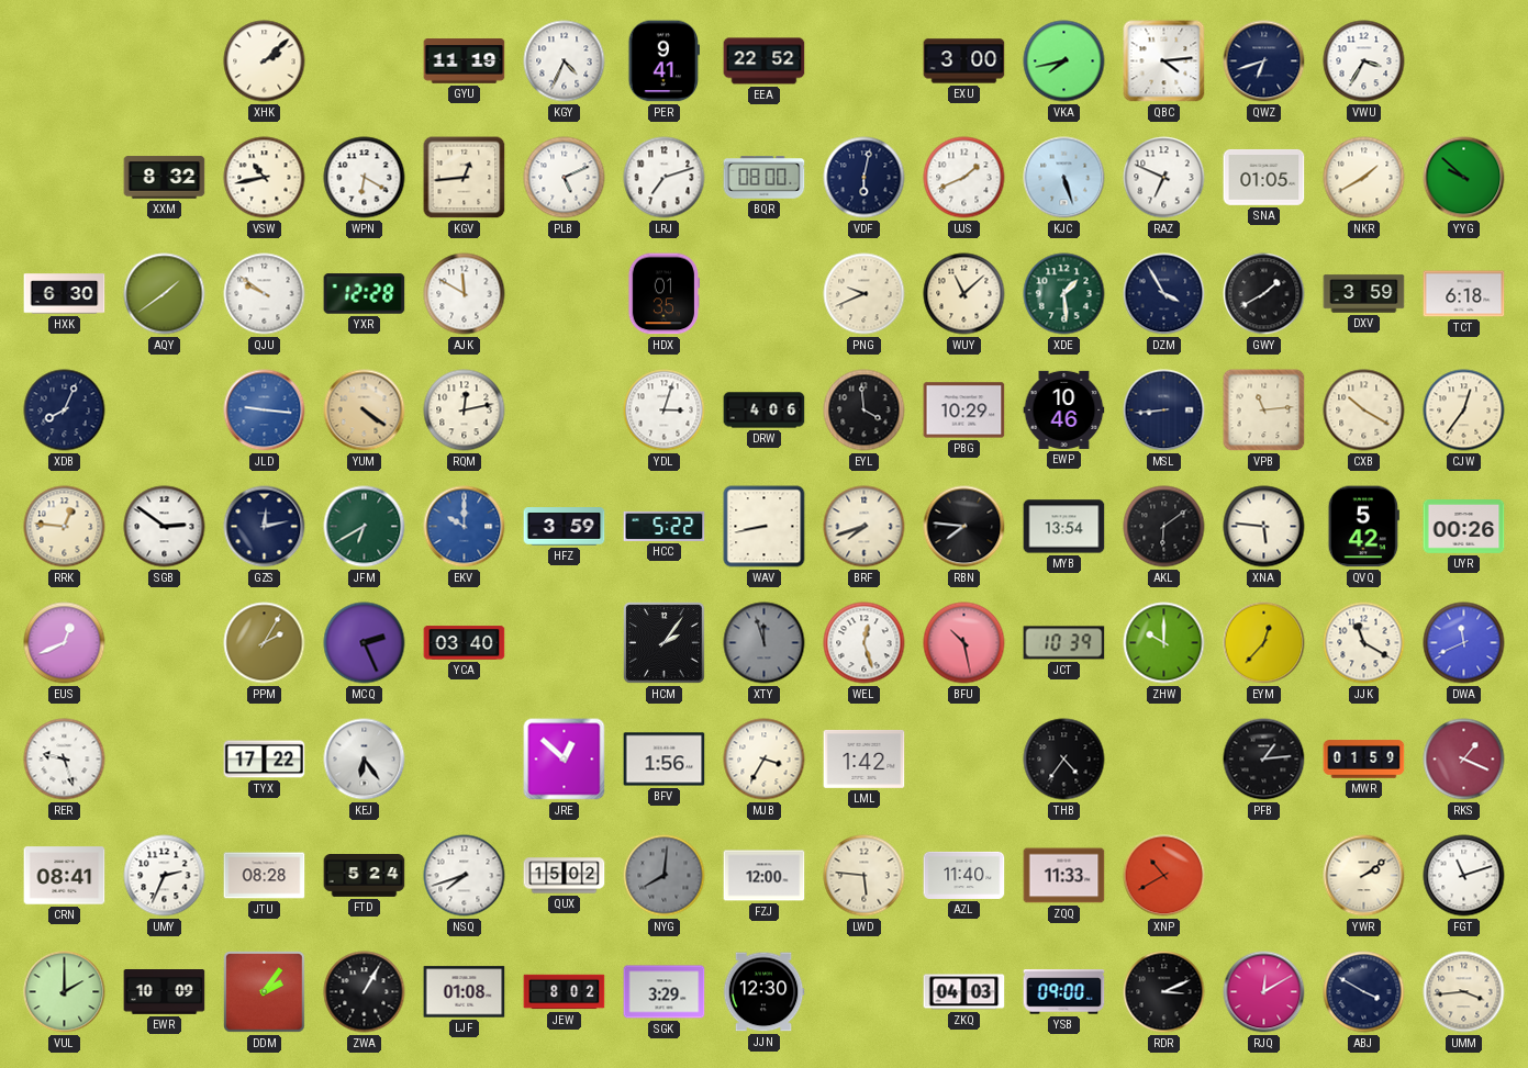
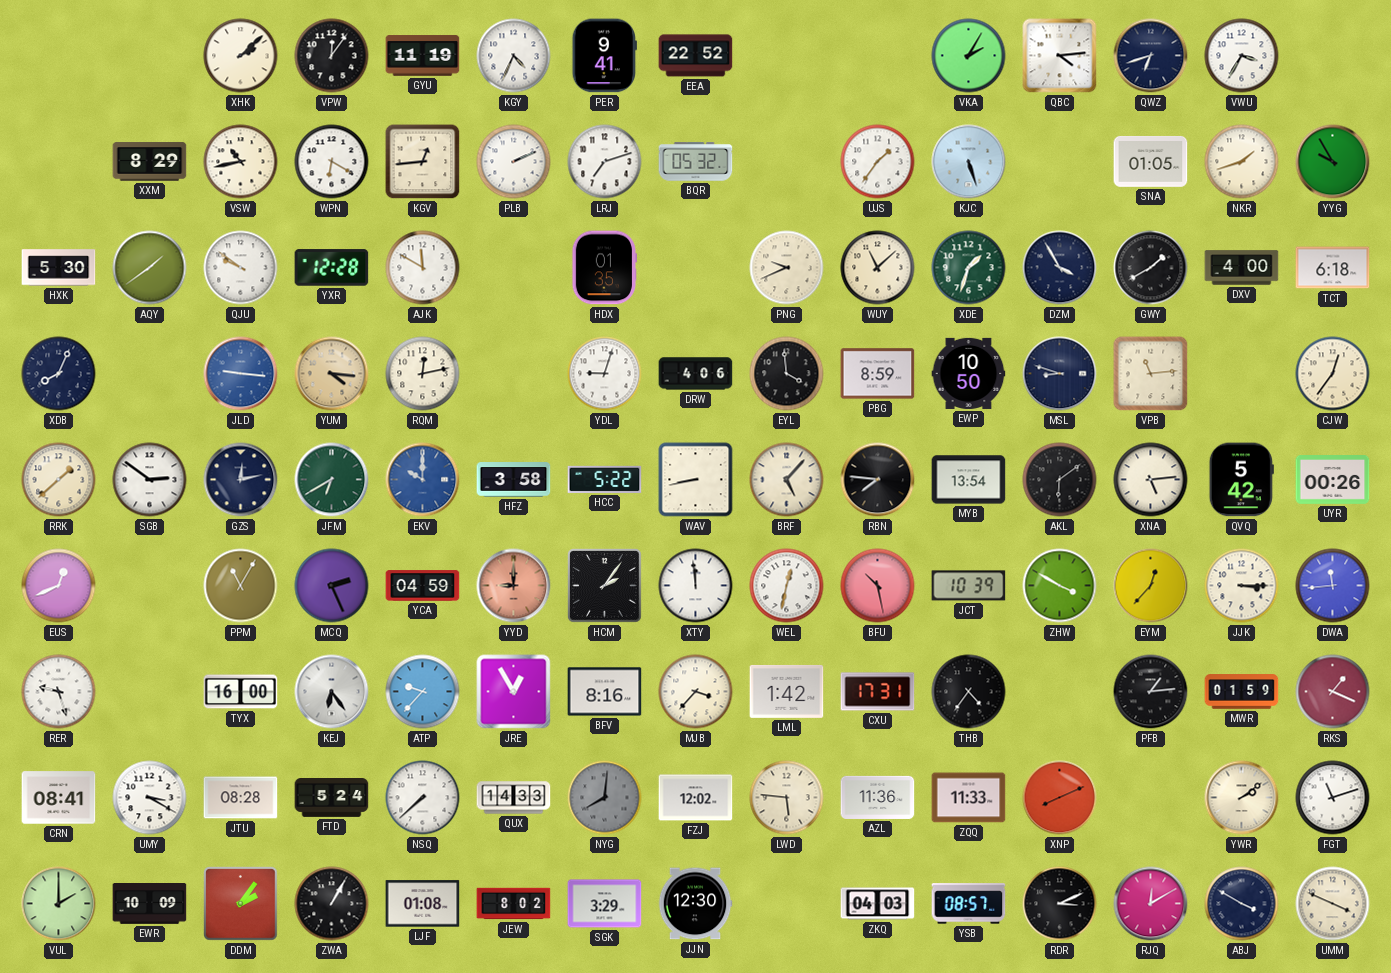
VPW: none -> 12:06
EXU: 3:00 -> none
VKA: 7:43 -> 2:05
XXM: 8:32 -> 8:29
PLB: 5:11 -> 2:11
BQR: 08:00 -> 05:32
VDF: 6:02 -> none
UJS: 1:41 -> 1:36
RAZ: 6:49 -> none
NKR: 1:40 -> 1:42
YYG: 9:52 -> 9:55
HXK: 6:30 -> 5:30
XDE: 1:29 -> 1:33
DXV: 3:59 -> 4:00
YUM: 4:21 -> 4:16
YDL: 3:03 -> 9:03
PBG: 10:29 -> 8:59
EWP: 10:46 -> 10:50
MSL: 8:44 -> 8:48
CXB: 10:20 -> none
RRK: 12:46 -> 1:38
HFZ: 3:59 -> 3:58
BRF: 7:42 -> 5:07
XNA: 5:46 -> 5:14
PPM: 2:05 -> 11:05
YCA: 03:40 -> 04:59
YYD: none -> 9:00
XTY: 11:57 -> 11:59
XTY dial: grey -> white
WEL: 12:27 -> 12:32
ZHW: 10:00 -> 3:50
JJK: 11:20 -> 3:15
DWA: 11:41 -> 11:44
TYX: 17:22 -> 16:00
ATP: none -> 9:37
JRE: 12:52 -> 12:55
BFV: 1:56 -> 8:16
MJB: 3:35 -> 3:37
CXU: none -> 17:31
UMY: 2:34 -> 3:20
NSQ: 7:42 -> 7:38
QUX: 15:02 -> 14:33
FZJ: 12:00 -> 12:02
AZL: 11:40 -> 11:36
XNP: 10:40 -> 8:11
YSB: 09:00 -> 08:57
UMM: 3:44 -> 3:49
